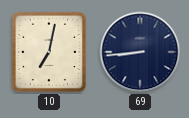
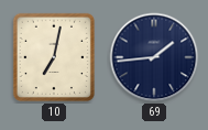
69: 8:44 -> 1:44
